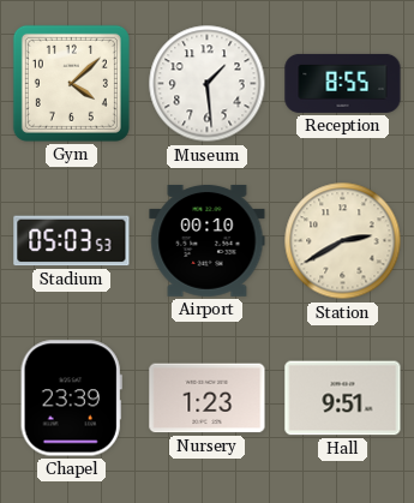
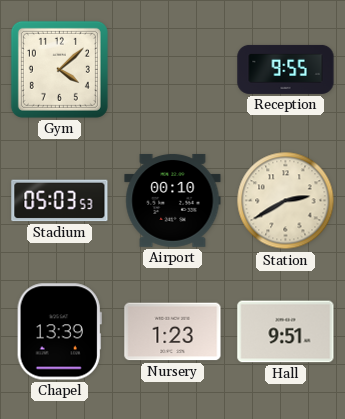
Museum: 1:29 -> none
Reception: 8:55 -> 9:55
Chapel: 23:39 -> 13:39
